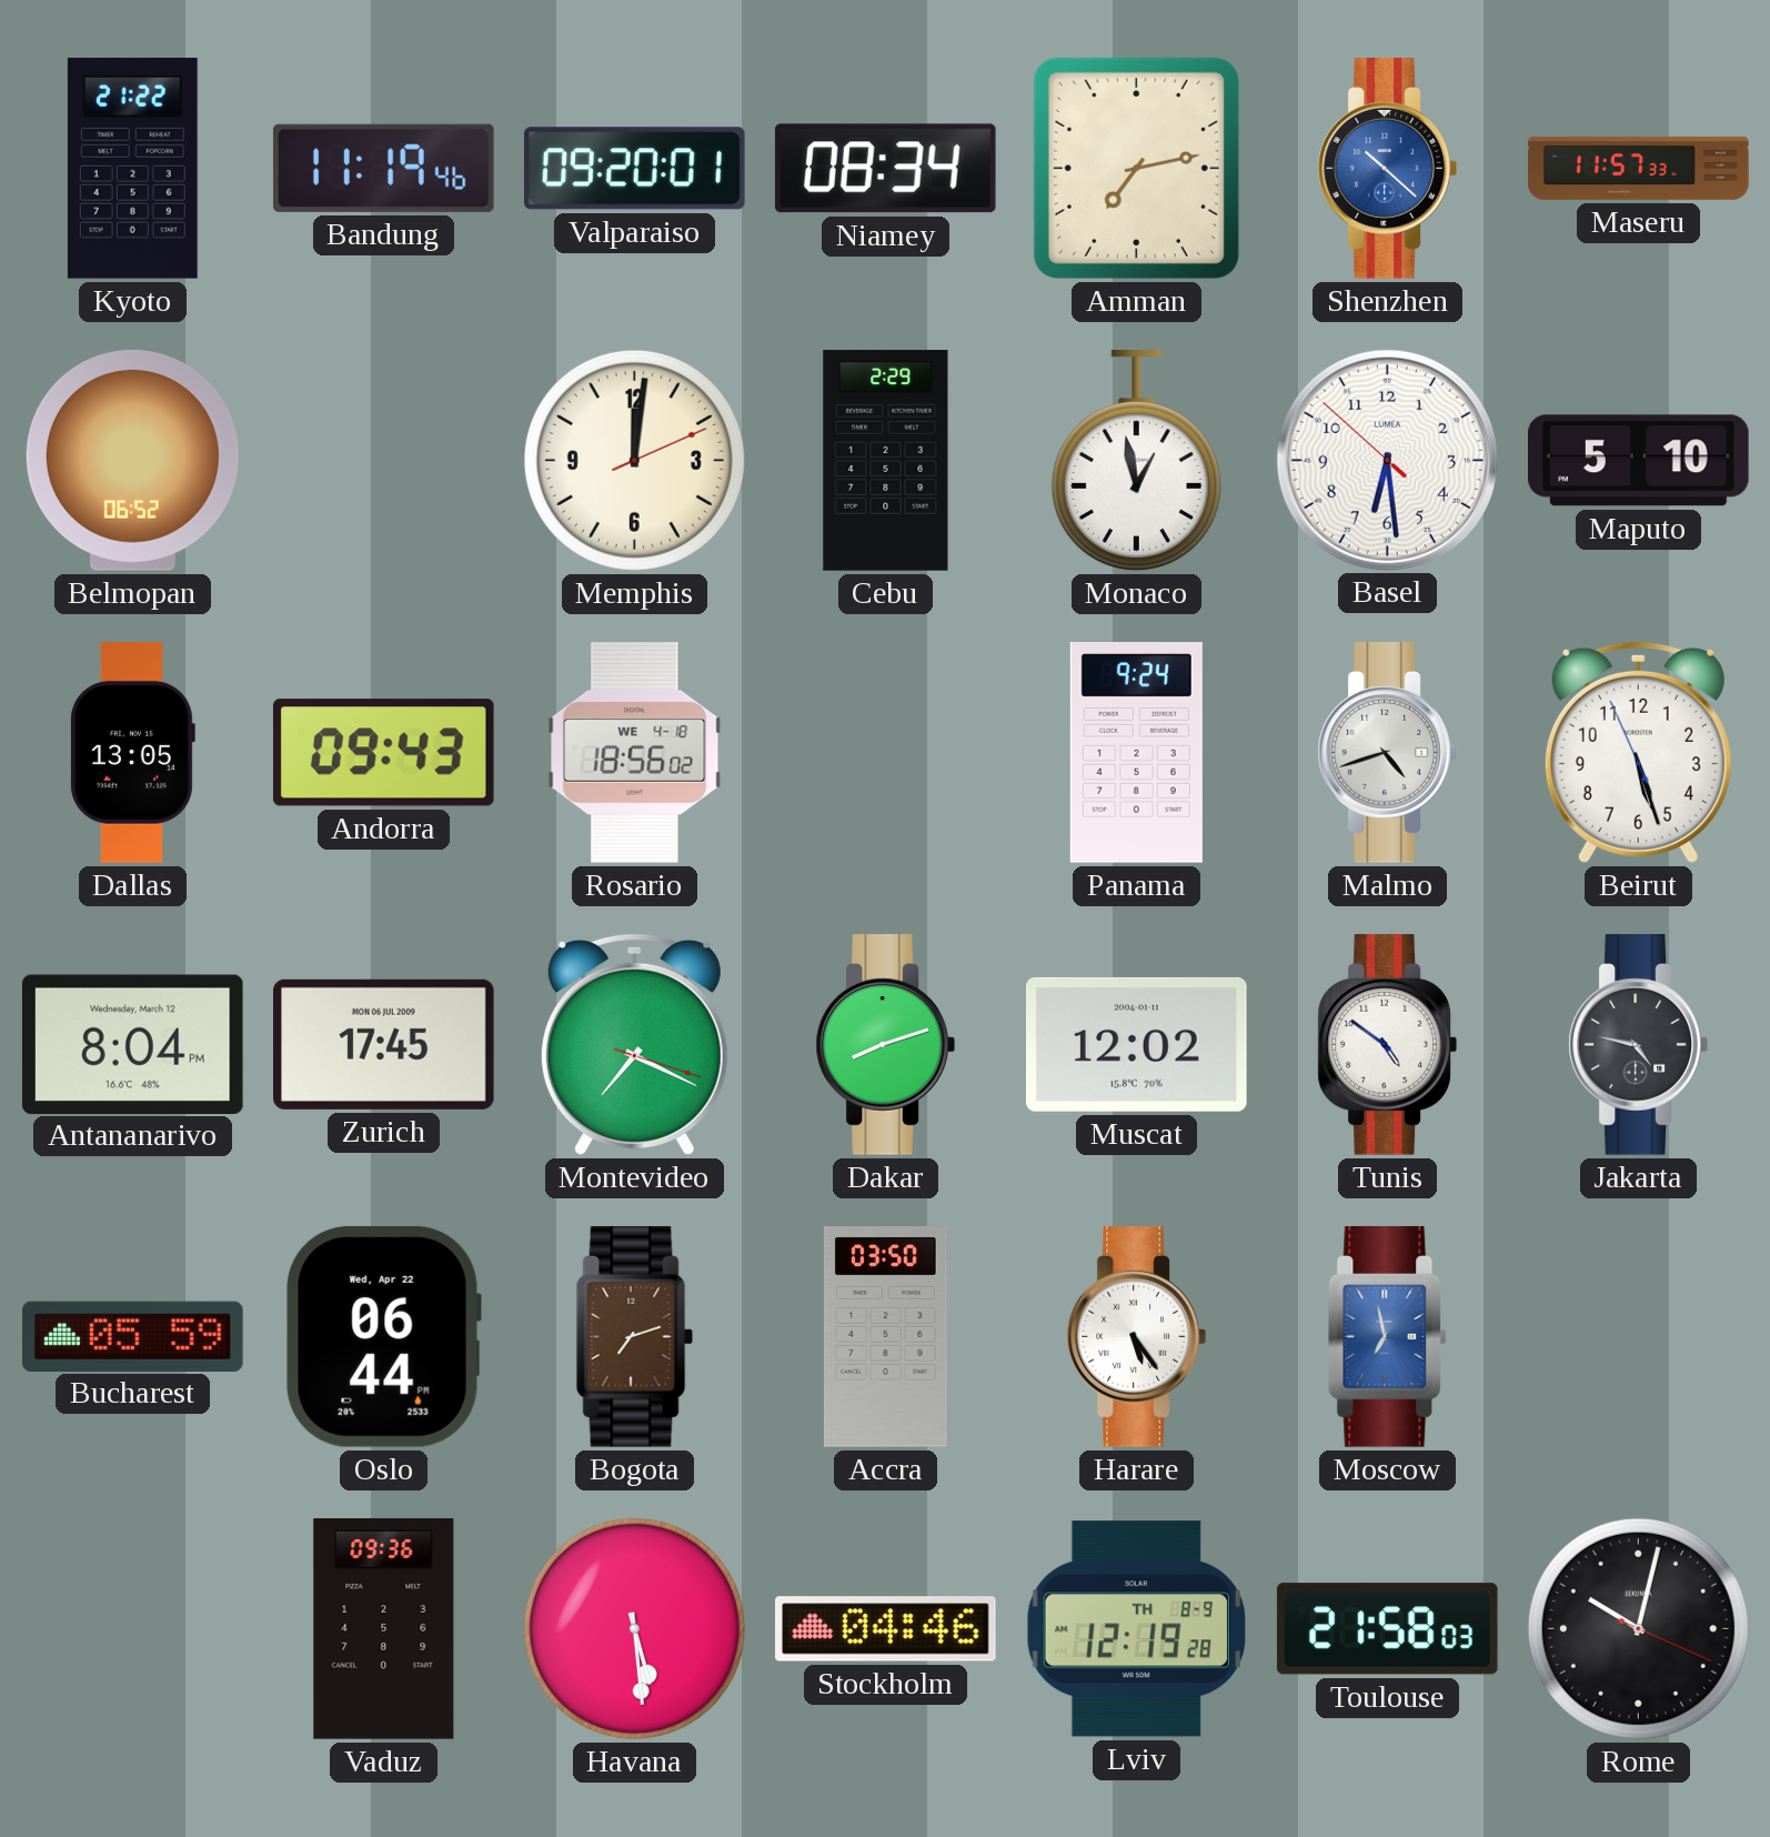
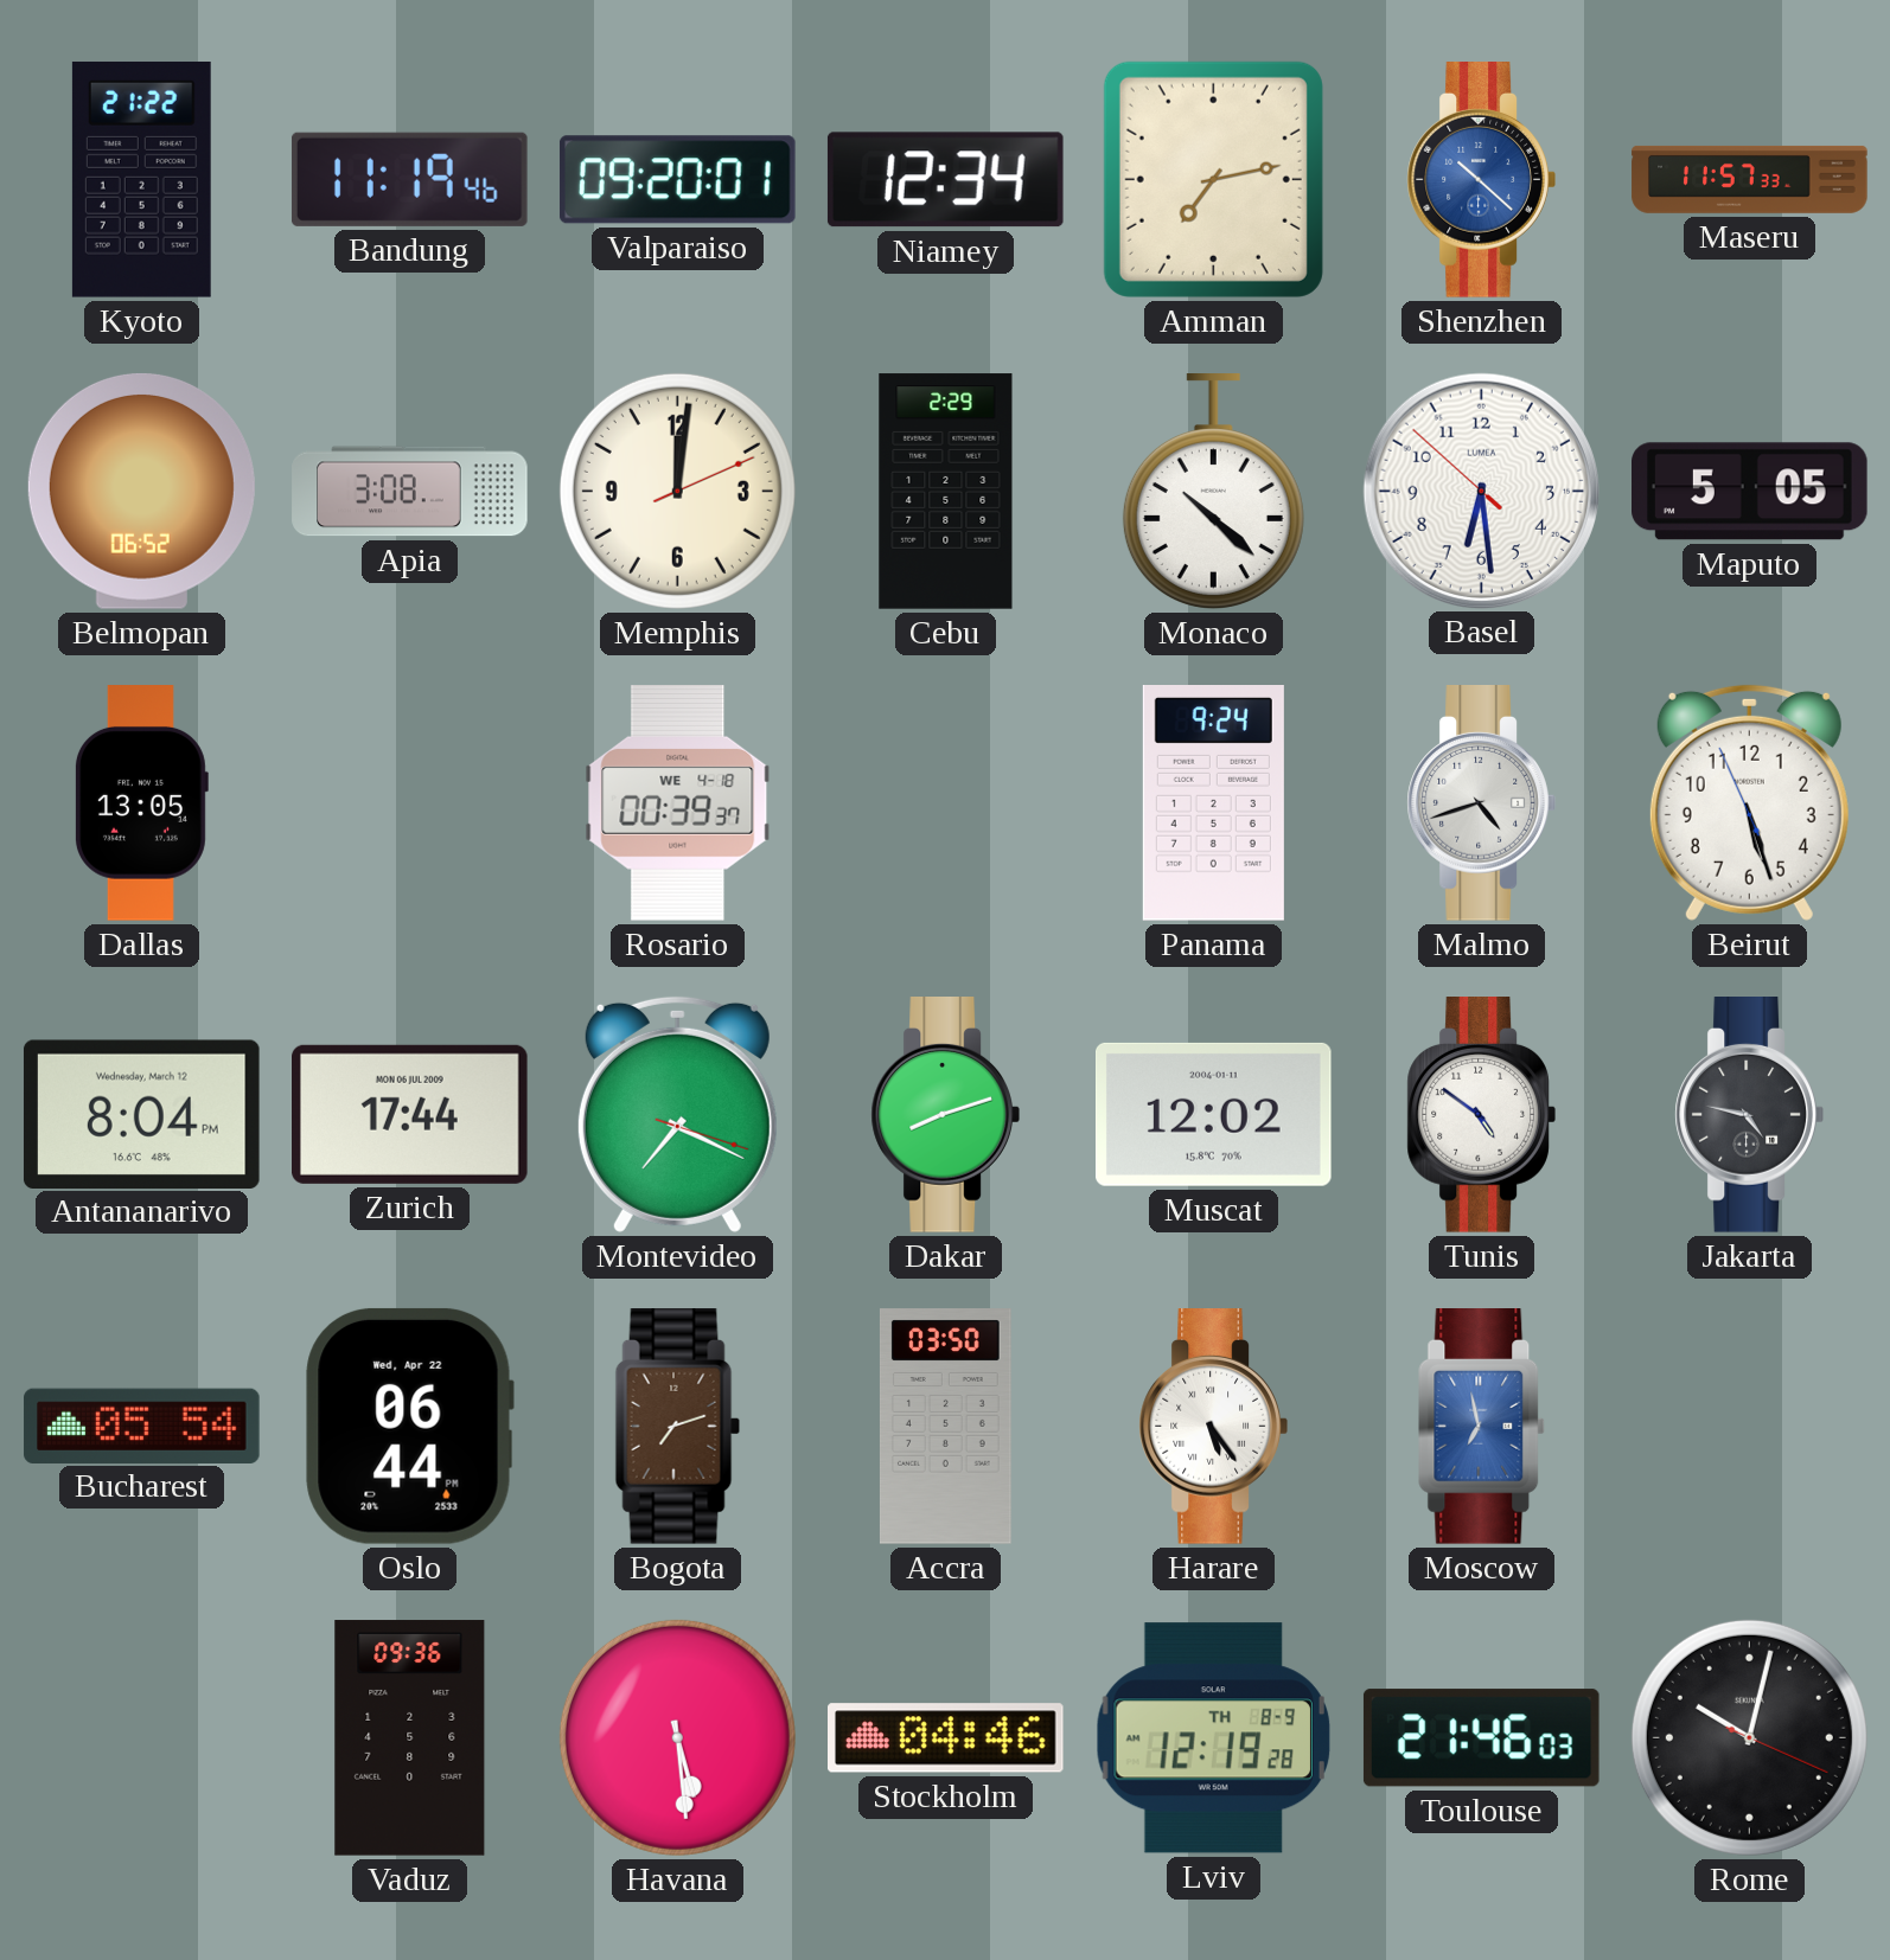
Niamey: 08:34 -> 12:34
Apia: none -> 3:08
Monaco: 12:58 -> 10:22
Maputo: 5:10 -> 5:05
Andorra: 09:43 -> none
Rosario: 18:56 -> 00:39
Zurich: 17:45 -> 17:44
Bucharest: 05:59 -> 05:54
Toulouse: 21:58 -> 21:46
